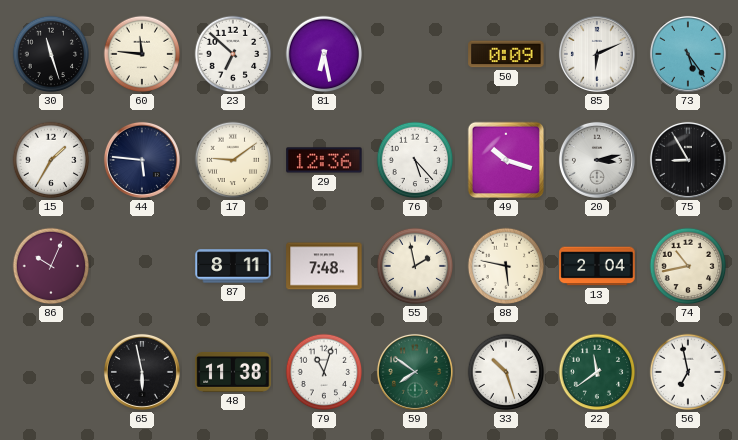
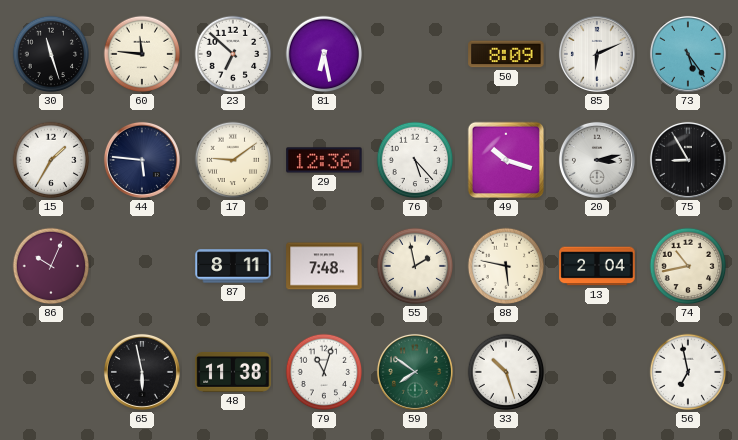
50: 0:09 -> 8:09
22: 11:39 -> none
